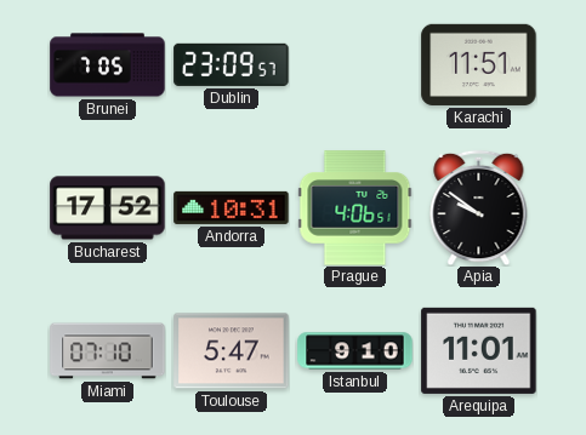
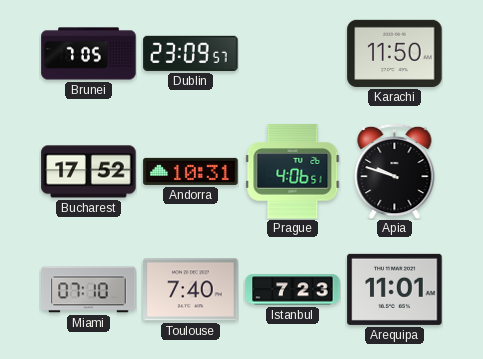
Karachi: 11:51 -> 11:50
Apia: 9:51 -> 9:48
Toulouse: 5:47 -> 7:40
Istanbul: 9:10 -> 7:23
